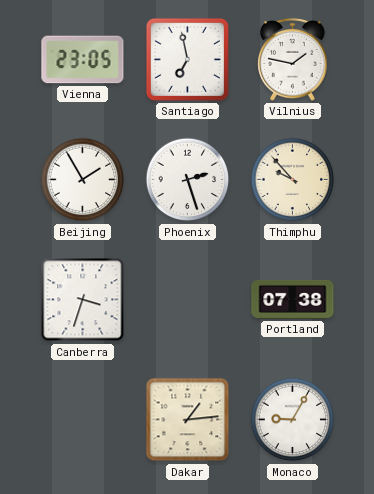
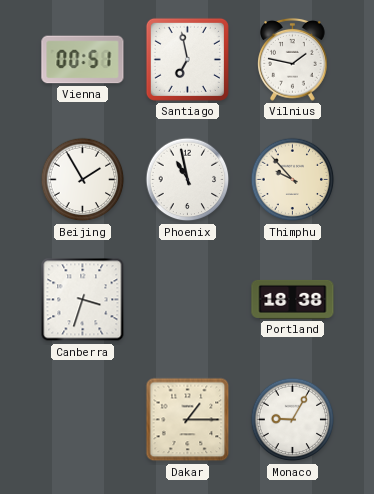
Vienna: 23:05 -> 00:51
Phoenix: 2:27 -> 10:58
Portland: 07:38 -> 18:38
Dakar: 1:14 -> 1:15
